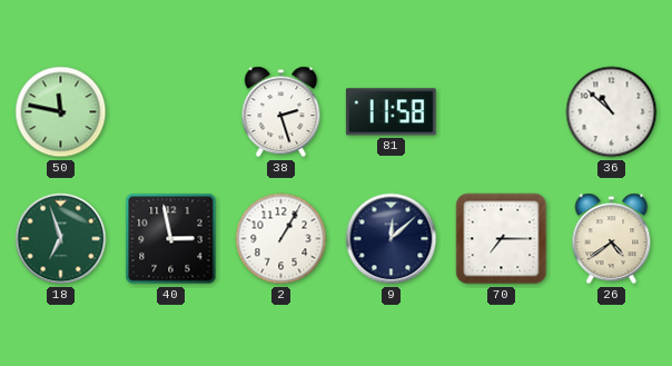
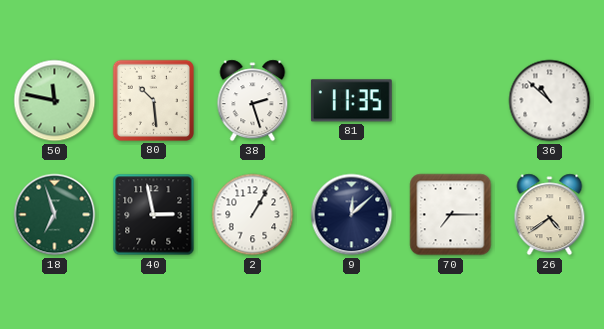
80: none -> 10:29
81: 11:58 -> 11:35
